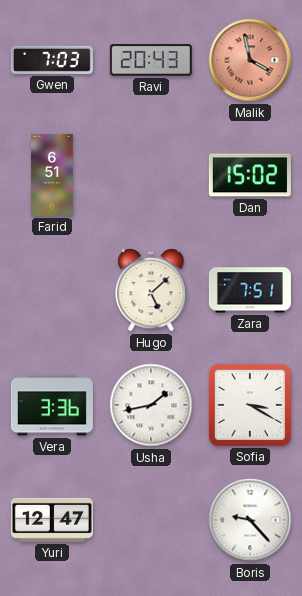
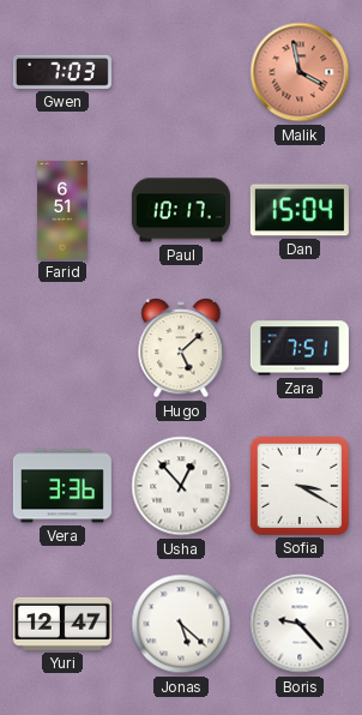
Ravi: 20:43 -> none
Paul: none -> 10:17
Dan: 15:02 -> 15:04
Usha: 1:43 -> 12:53
Jonas: none -> 5:22
